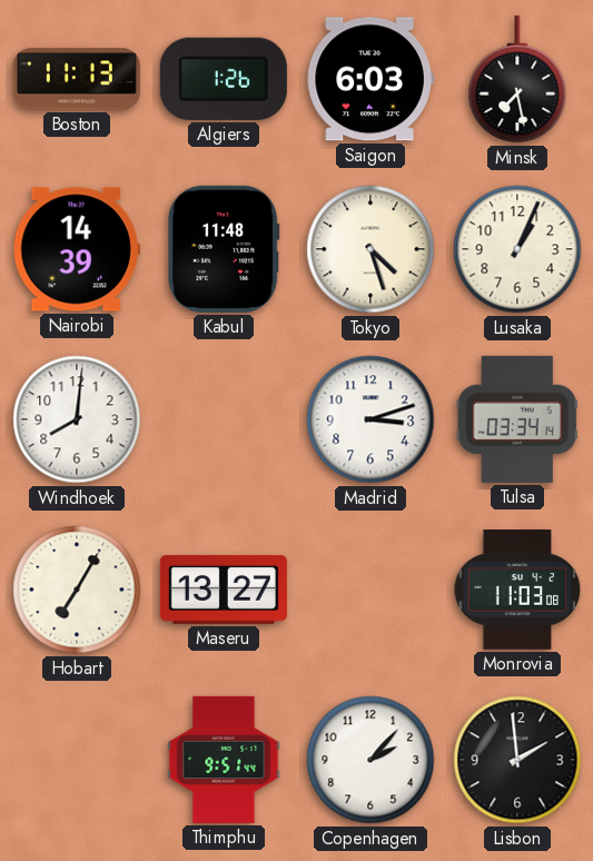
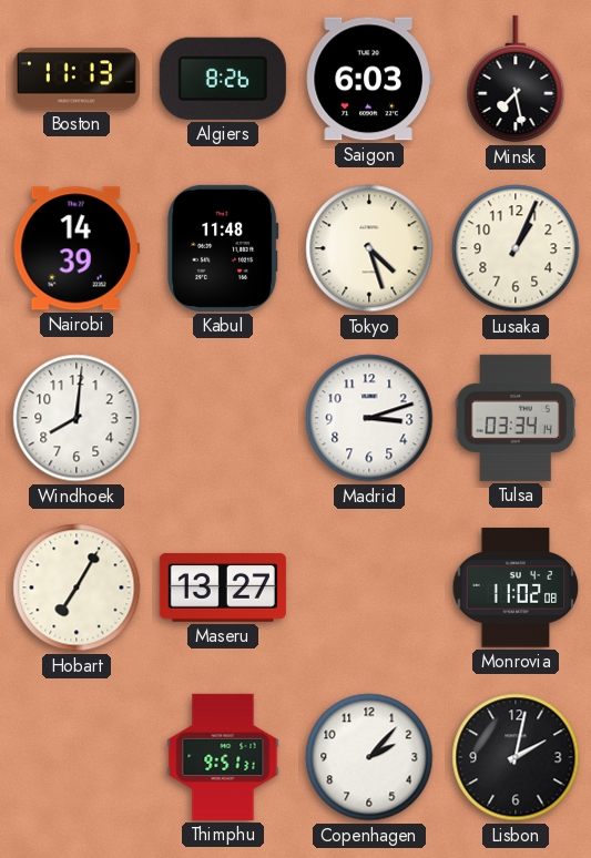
Algiers: 1:26 -> 8:26
Monrovia: 11:03 -> 11:02
Thimphu: 9:51:44 -> 9:51:31
Lisbon: 1:59 -> 2:02
